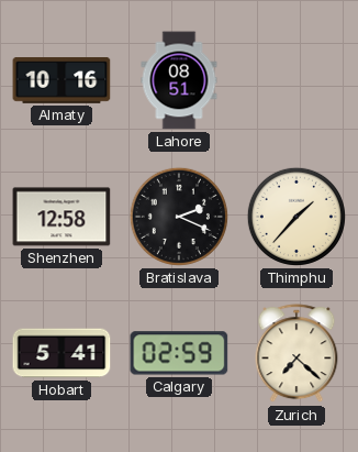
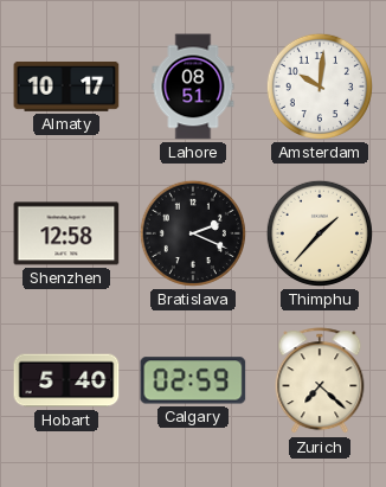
Almaty: 10:16 -> 10:17
Amsterdam: none -> 10:01
Hobart: 5:41 -> 5:40
